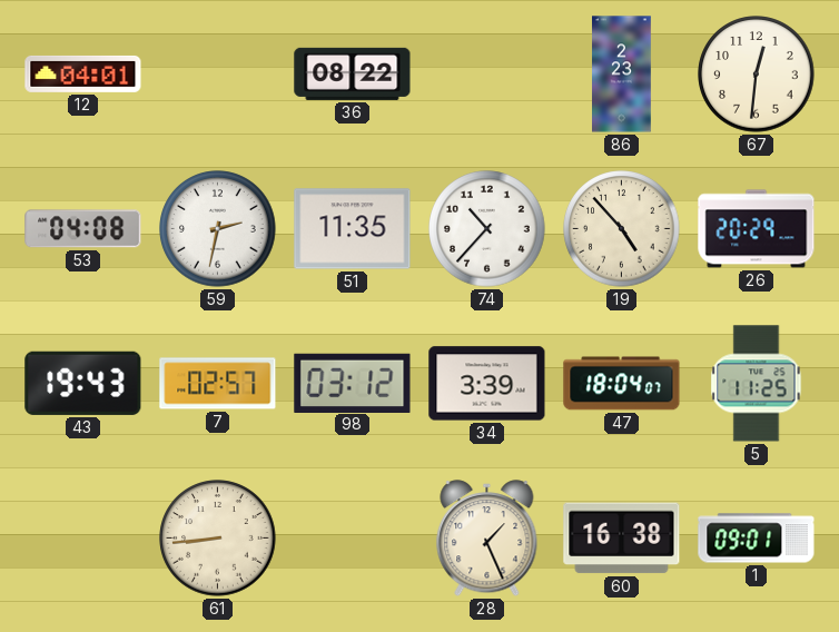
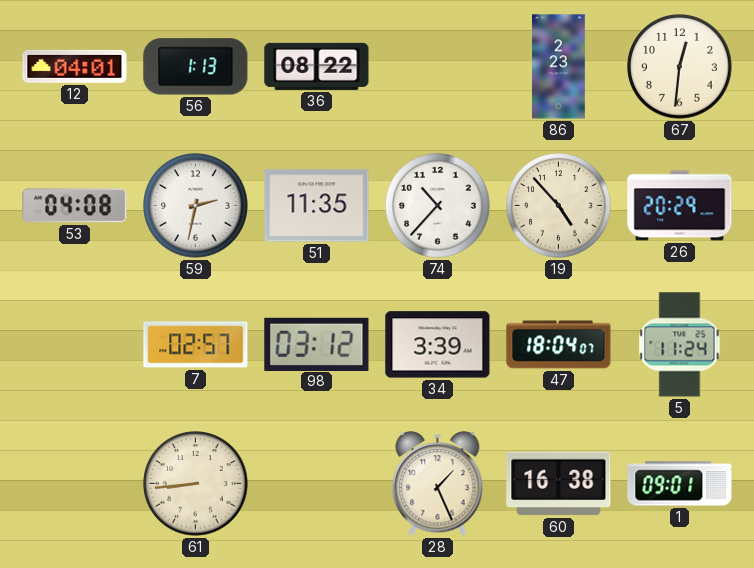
56: none -> 1:13
43: 19:43 -> none
5: 11:25 -> 11:24
